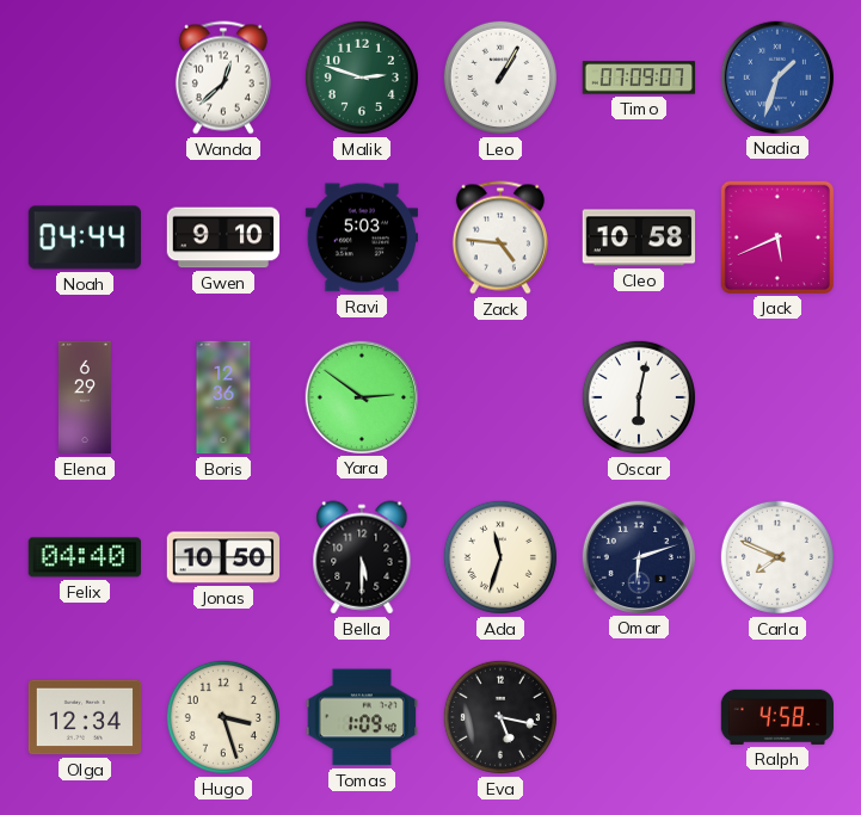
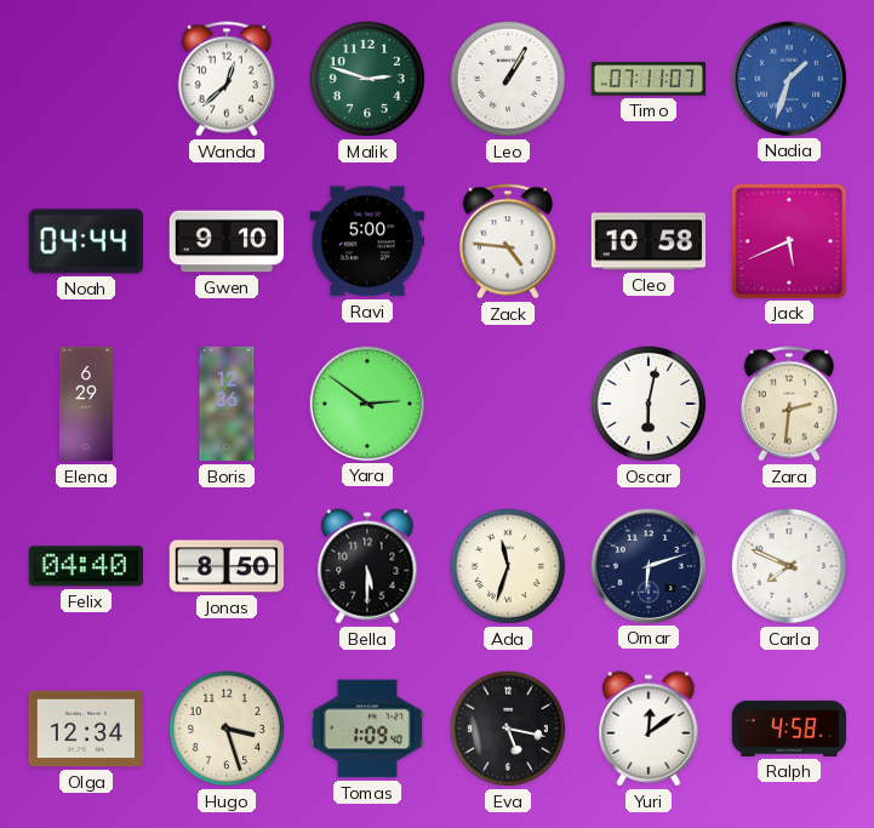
Timo: 07:09 -> 07:11
Ravi: 5:03 -> 5:00
Zara: none -> 2:31
Jonas: 10:50 -> 8:50
Yuri: none -> 12:09
